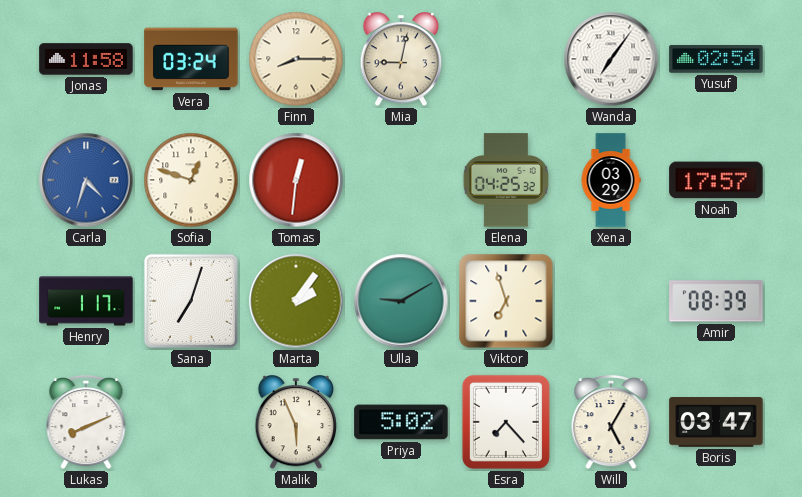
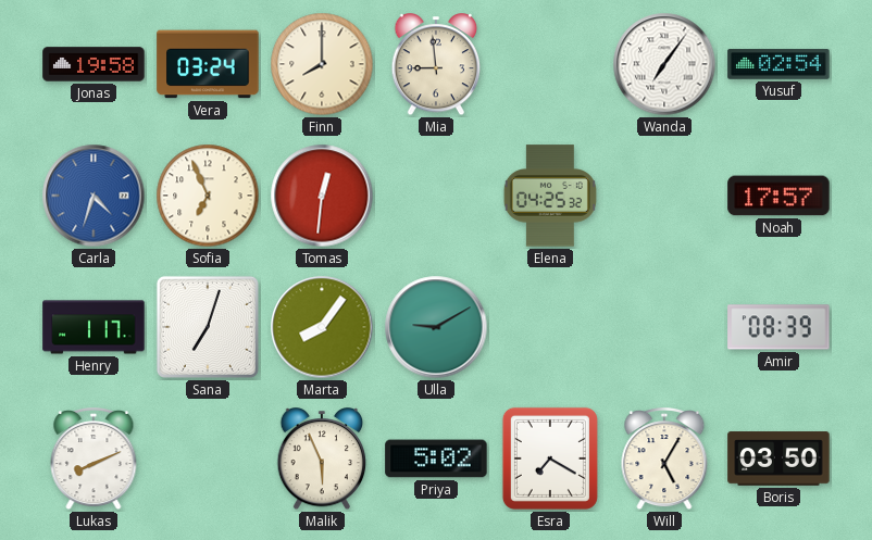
Jonas: 11:58 -> 19:58
Finn: 8:15 -> 8:00
Mia: 9:02 -> 8:59
Sofia: 12:48 -> 6:56
Xena: 03:29 -> none
Marta: 2:06 -> 8:06
Viktor: 6:57 -> none
Esra: 7:23 -> 7:20
Boris: 03:47 -> 03:50
